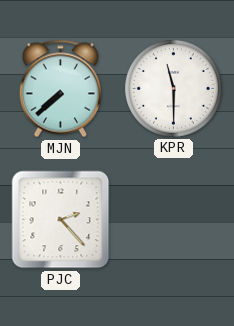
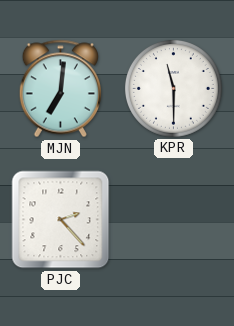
MJN: 7:38 -> 7:01
